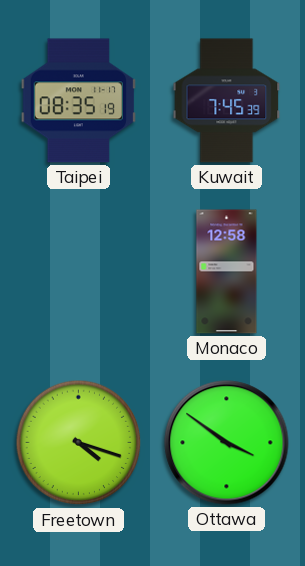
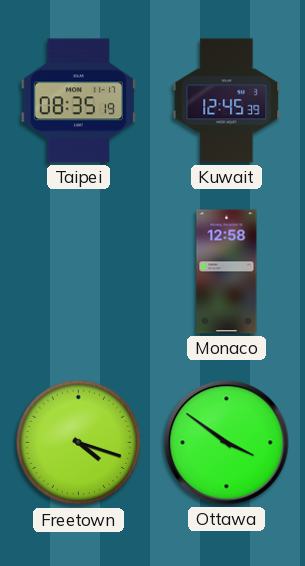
Kuwait: 7:45 -> 12:45
